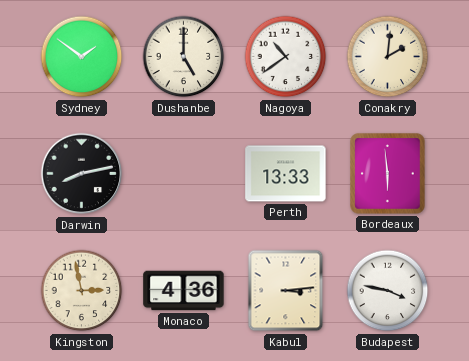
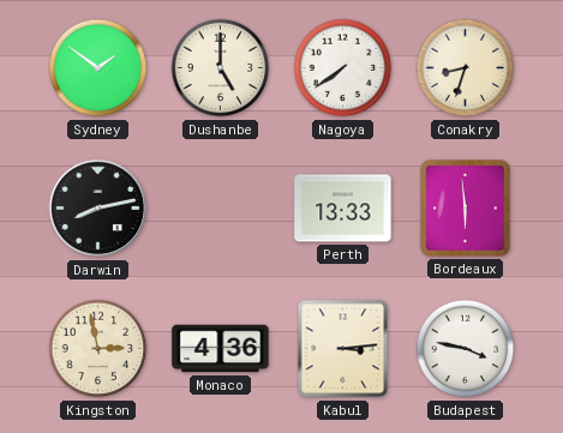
Nagoya: 10:39 -> 7:39
Conakry: 2:01 -> 8:33
